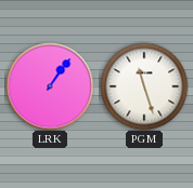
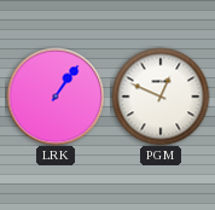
PGM: 11:27 -> 12:49
